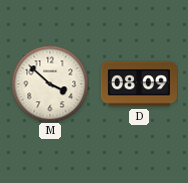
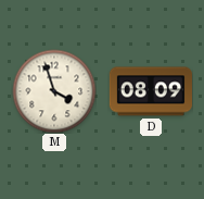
M: 3:52 -> 3:57
